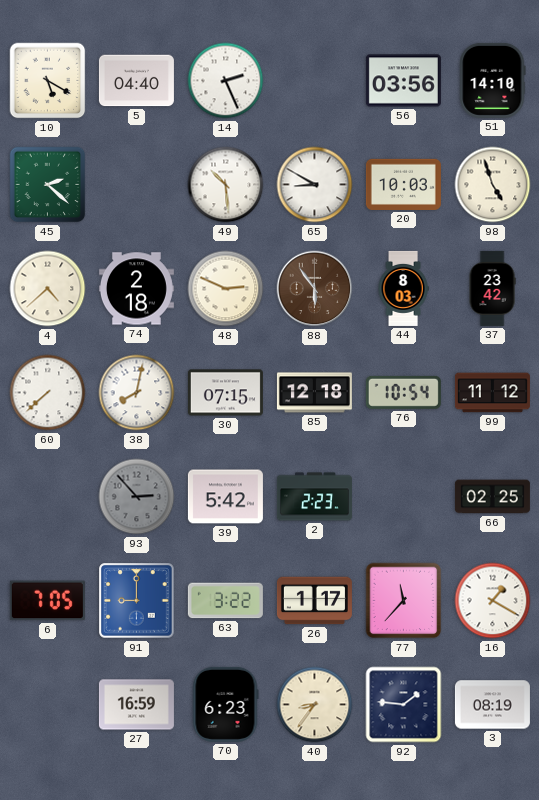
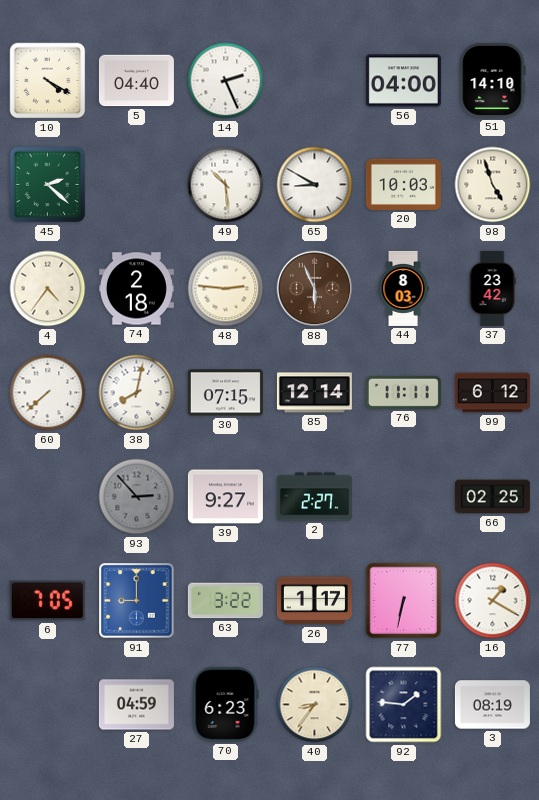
10: 5:20 -> 4:20
56: 03:56 -> 04:00
4: 4:38 -> 4:36
48: 2:49 -> 2:46
88: 5:54 -> 5:56
85: 12:18 -> 12:14
76: 10:54 -> 11:11
99: 11:12 -> 6:12
39: 5:42 -> 9:27
2: 2:23 -> 2:27
77: 11:37 -> 6:32
27: 16:59 -> 04:59
